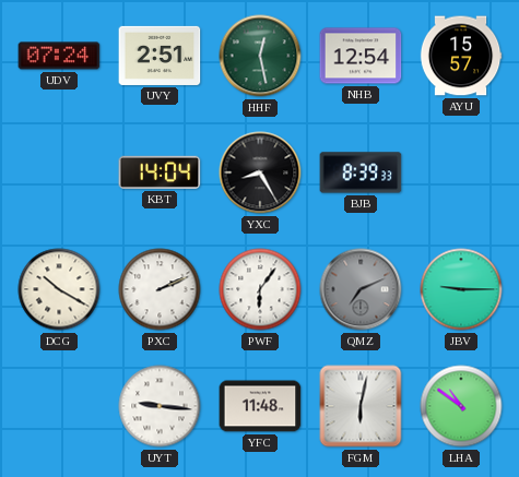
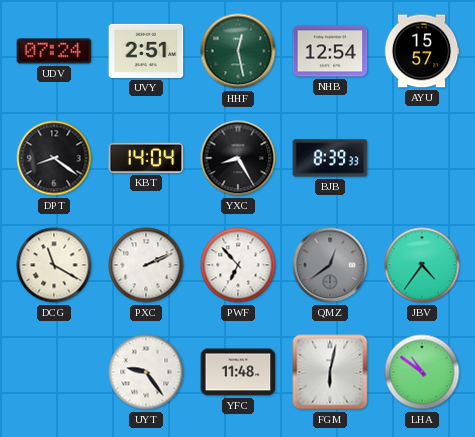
DPT: none -> 8:21
DCG: 10:20 -> 11:20
PWF: 6:06 -> 6:53
QMZ: 7:11 -> 12:39
JBV: 9:15 -> 4:36
UYT: 9:16 -> 9:24
